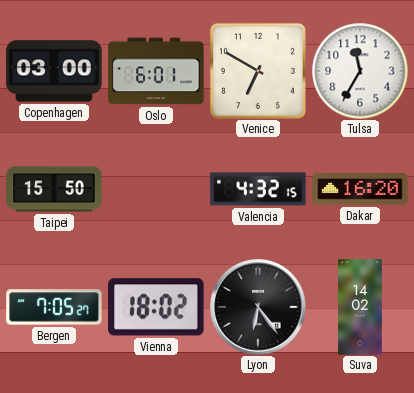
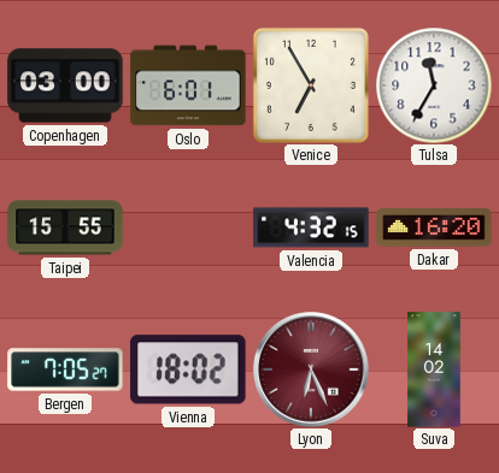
Venice: 6:50 -> 6:55
Taipei: 15:50 -> 15:55
Lyon: 6:24 -> 6:26
Lyon dial: black -> burgundy
